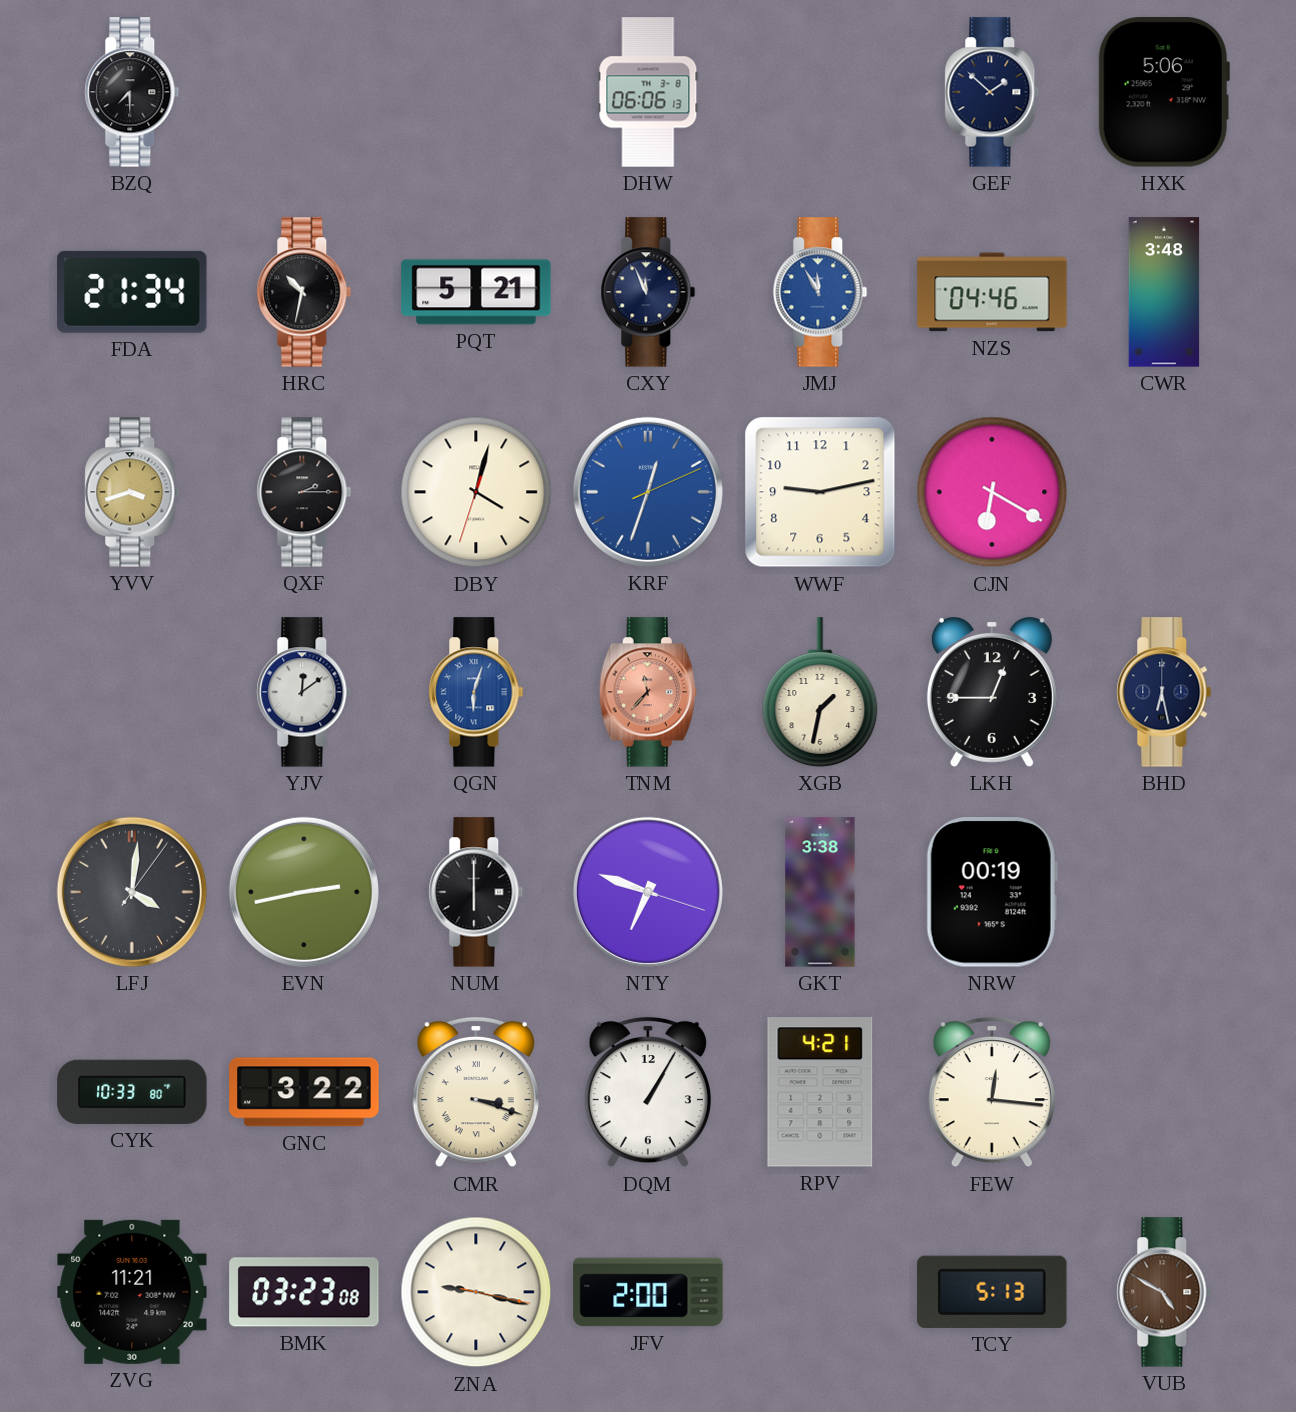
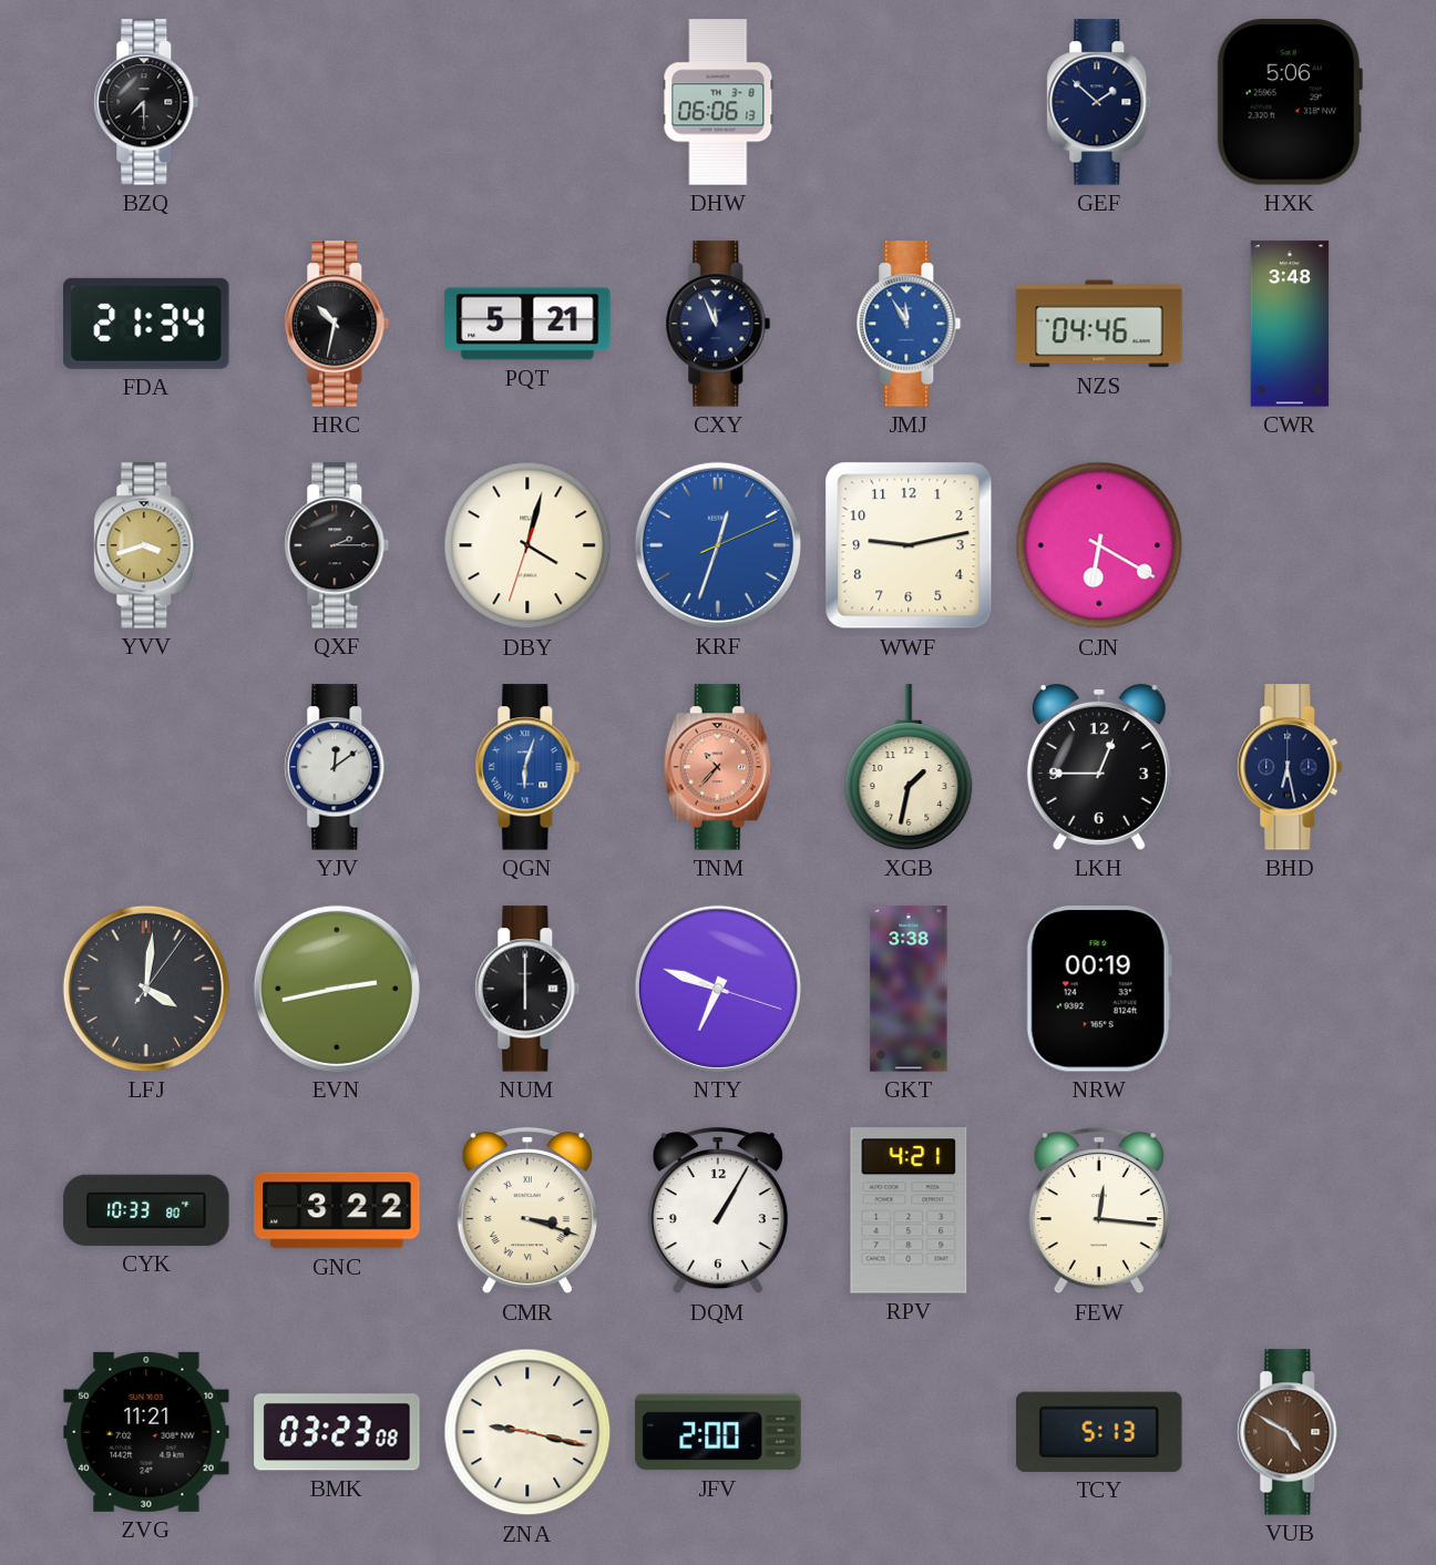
TNM: 11:37 -> 10:37
